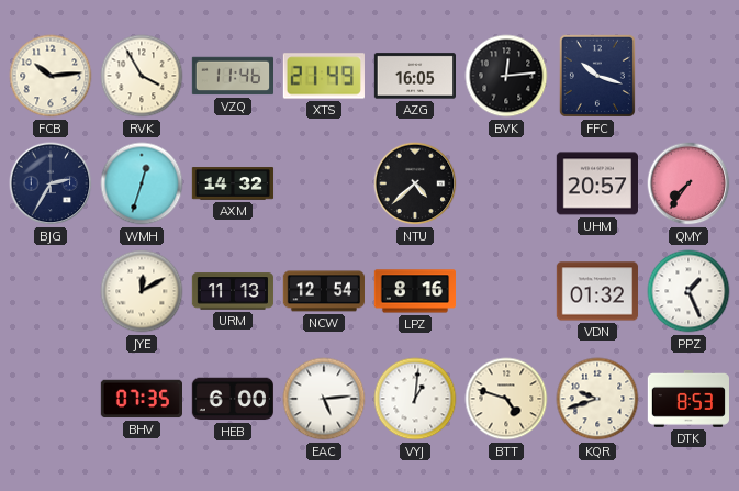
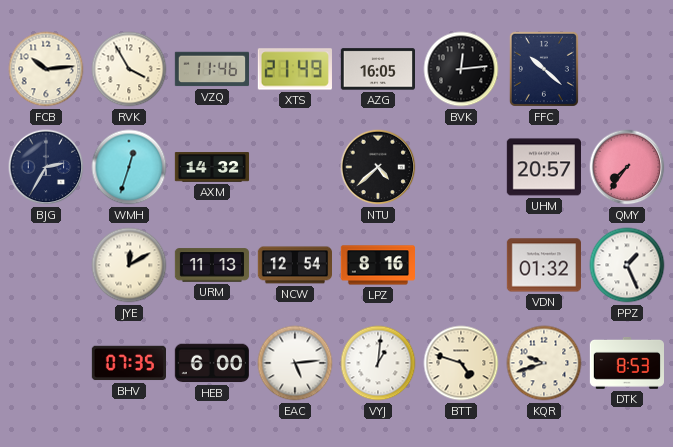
FFC: 10:18 -> 10:22
